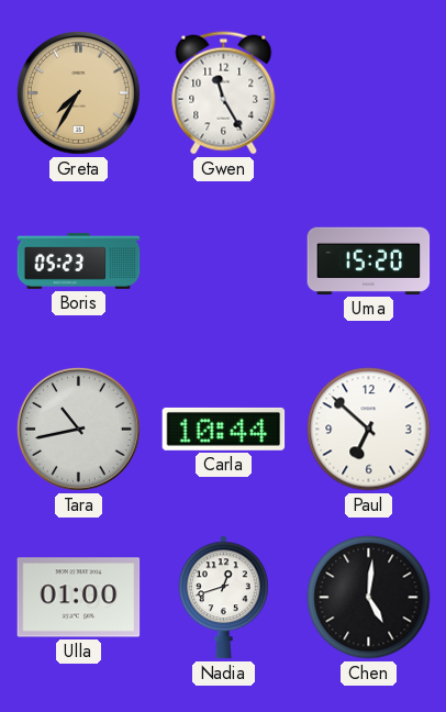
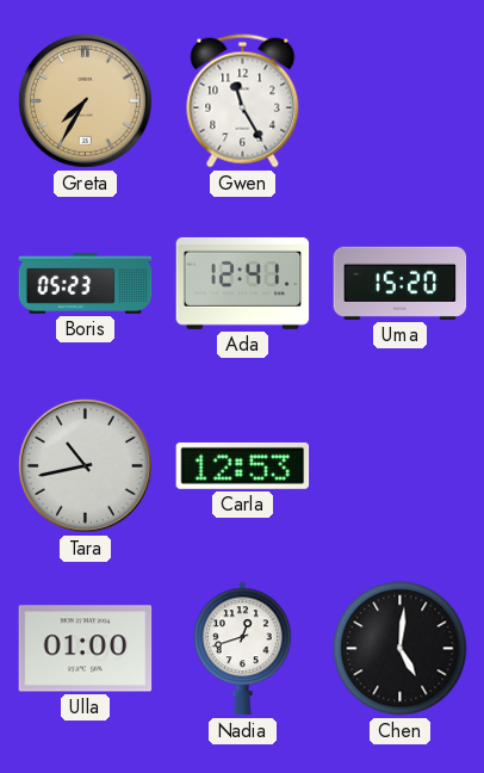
Ada: none -> 12:41
Carla: 10:44 -> 12:53
Paul: 6:52 -> none
